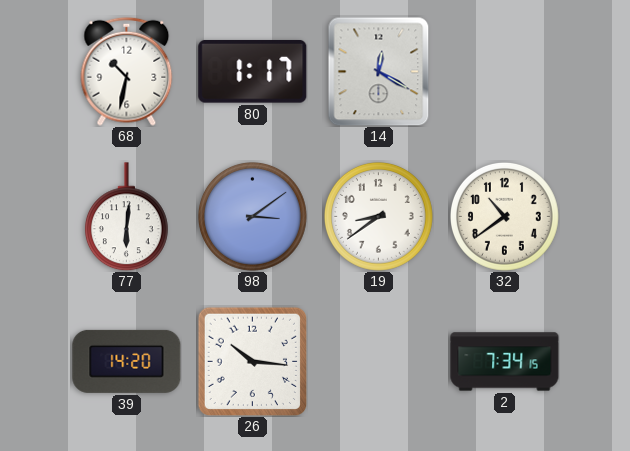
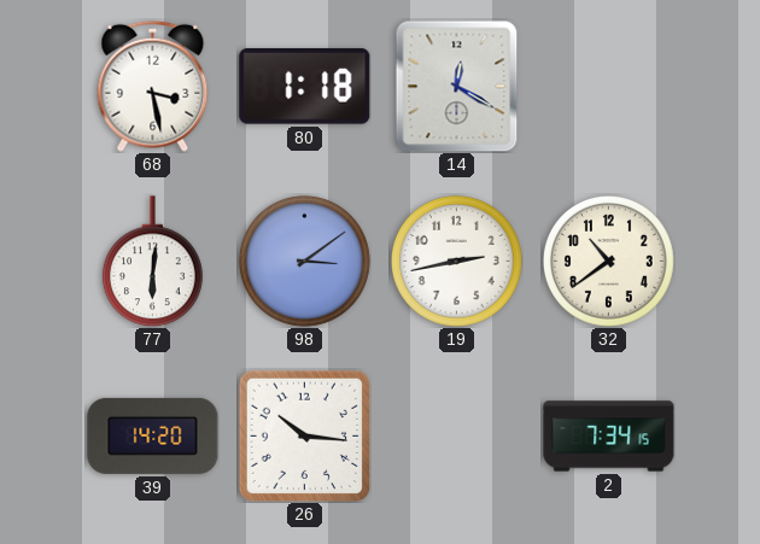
68: 10:32 -> 3:28
80: 1:17 -> 1:18
19: 8:39 -> 2:43
